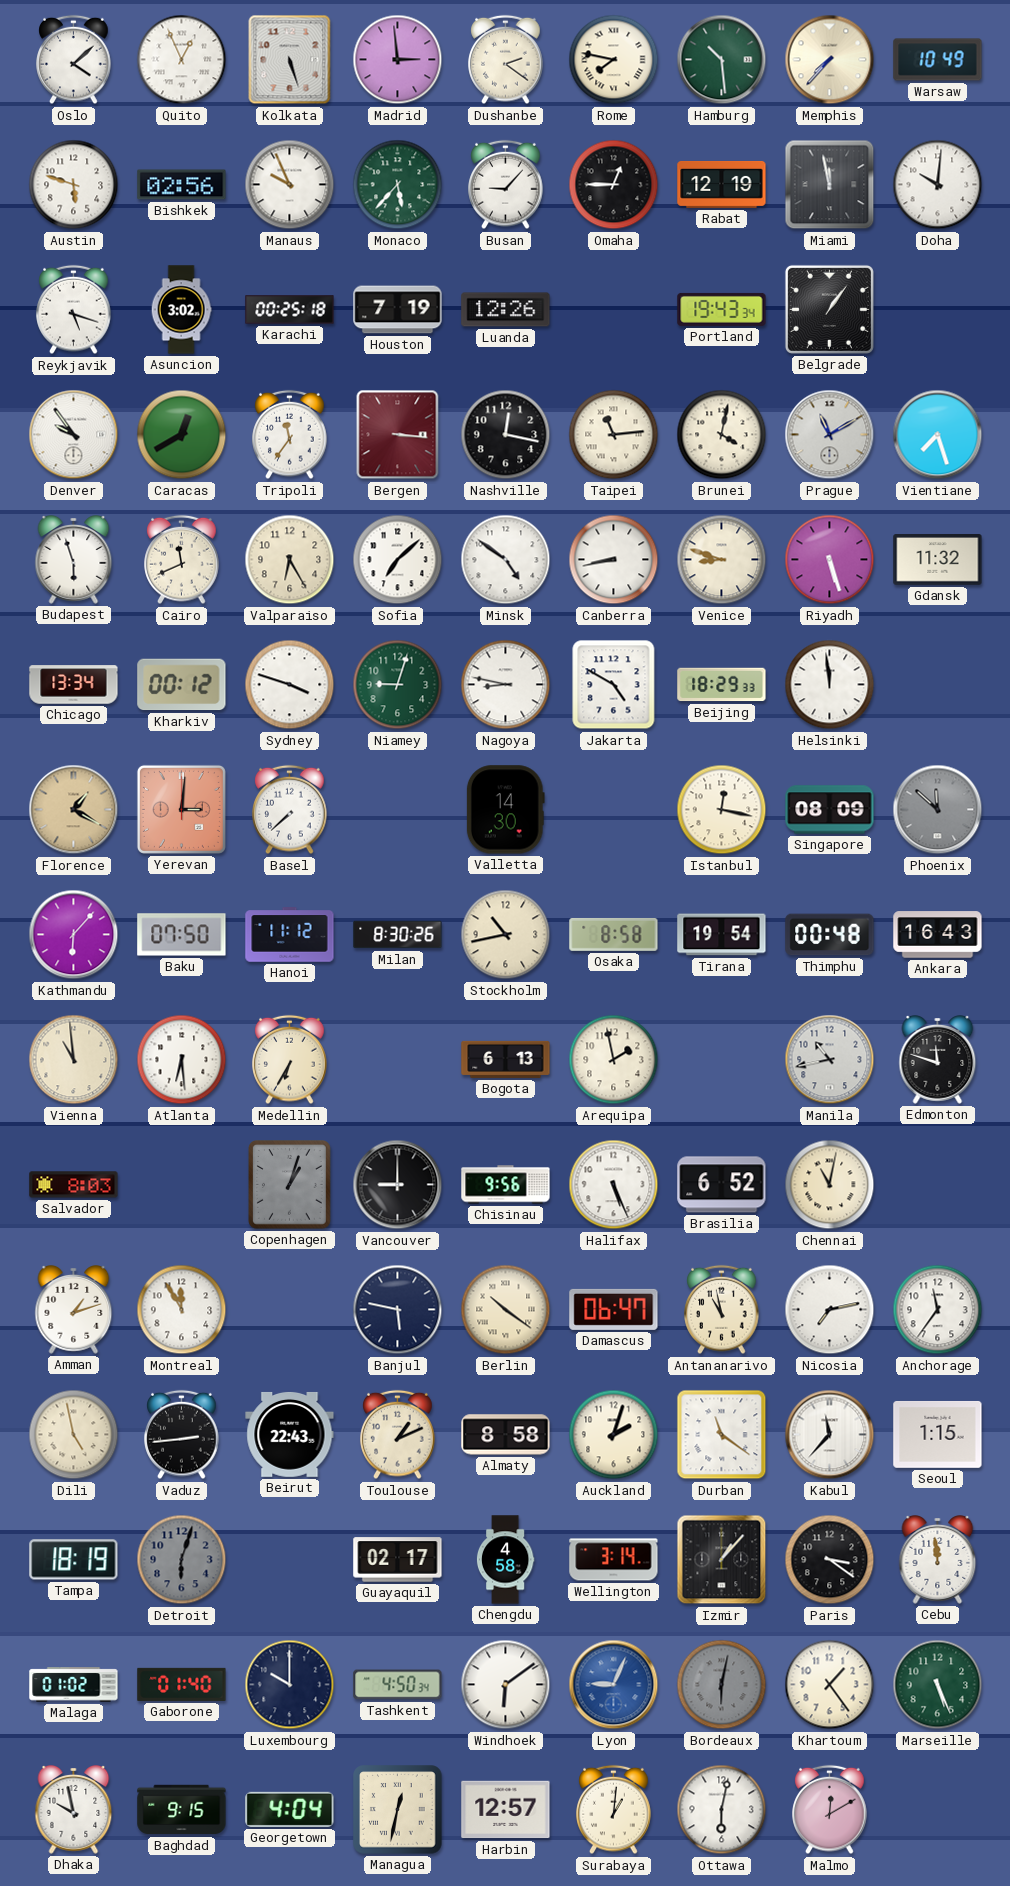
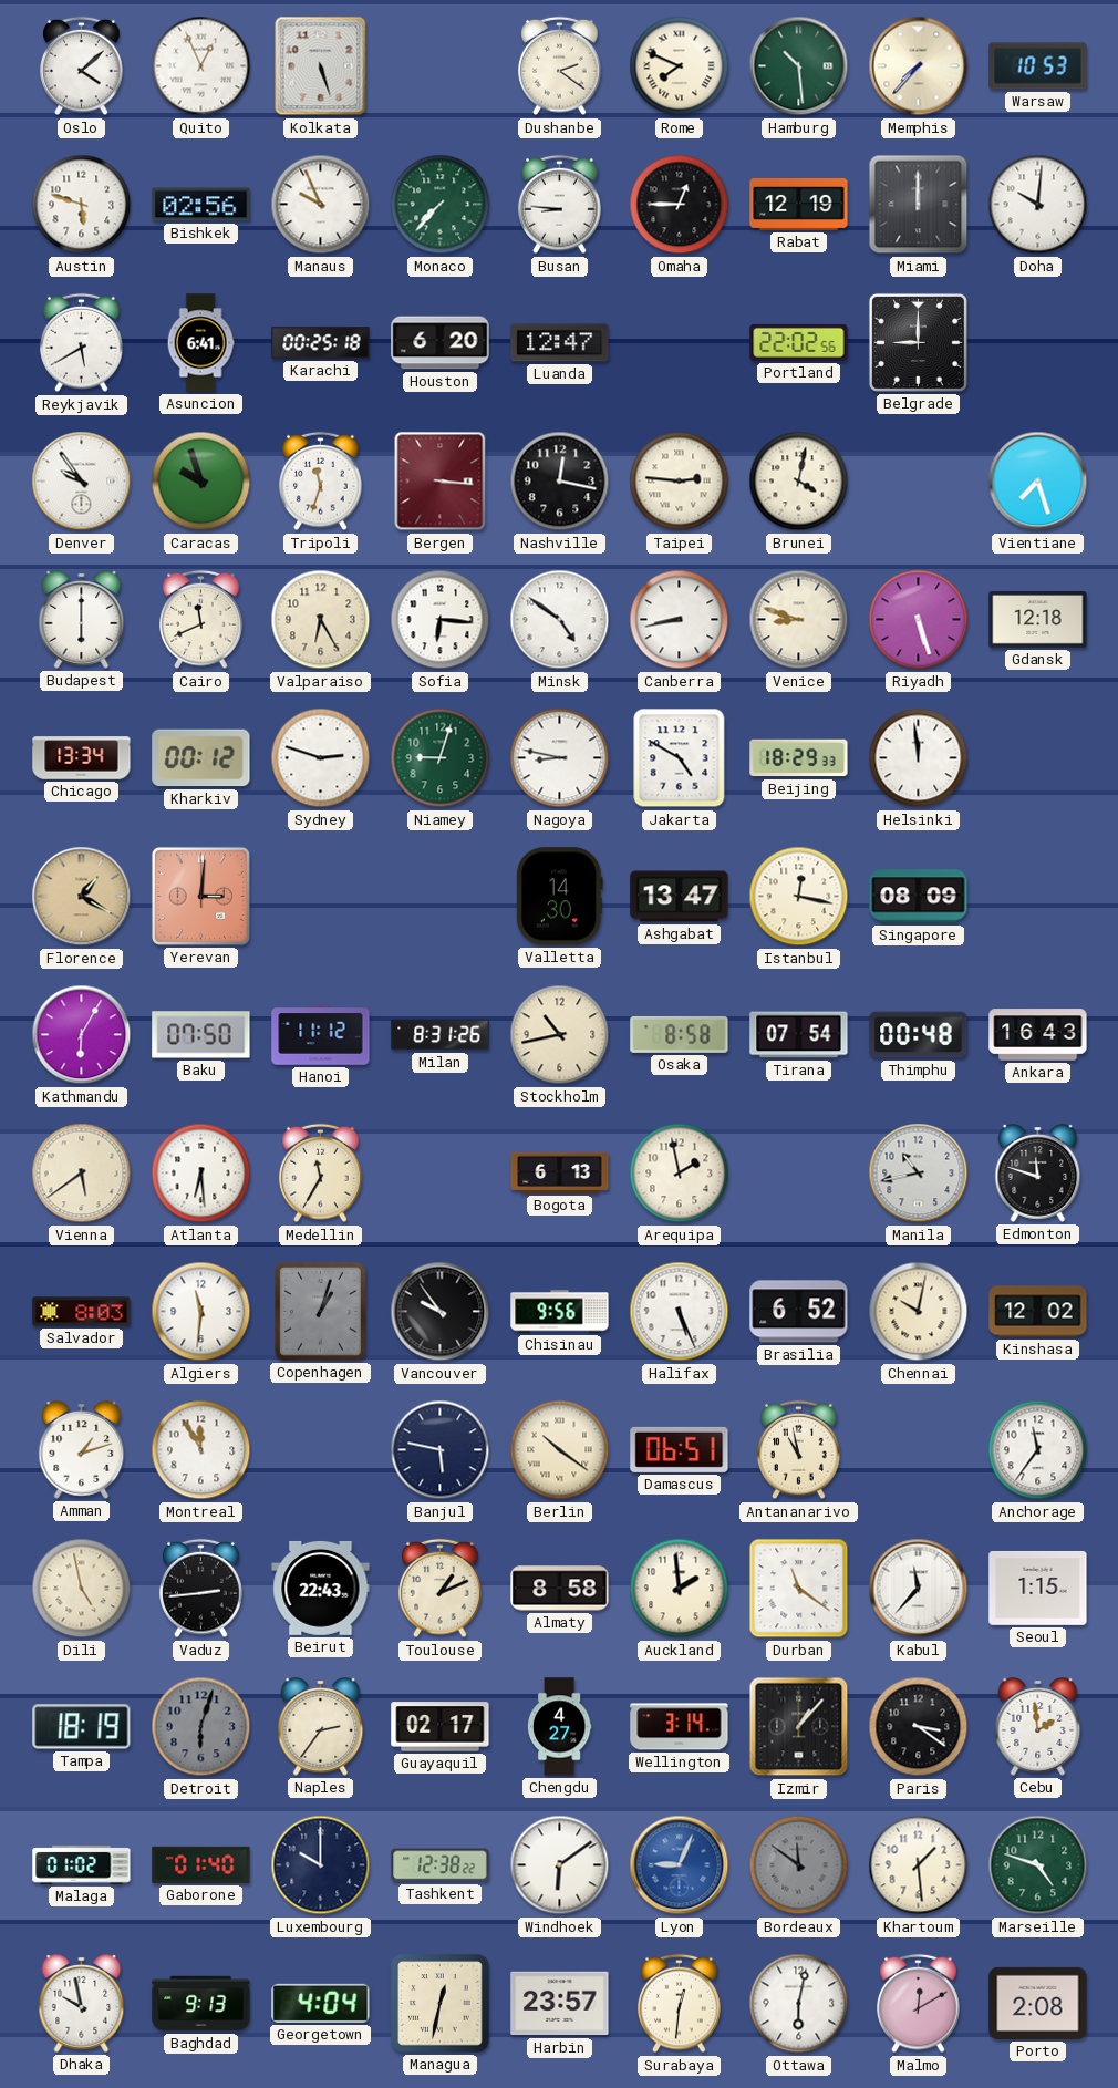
Madrid: 2:59 -> none
Rome: 7:47 -> 7:49
Warsaw: 10:49 -> 10:53
Monaco: 5:37 -> 7:37
Busan: 9:07 -> 8:46
Miami: 11:58 -> 12:00
Reykjavik: 5:18 -> 5:40
Asuncion: 3:02 -> 6:41
Houston: 7:19 -> 6:20
Luanda: 12:26 -> 12:47
Portland: 19:43 -> 22:02
Belgrade: 1:06 -> 9:00
Caracas: 12:40 -> 9:57
Tripoli: 11:36 -> 11:33
Taipei: 11:14 -> 2:46
Prague: 11:10 -> none
Budapest: 5:57 -> 6:00
Sofia: 7:08 -> 6:16
Gdansk: 11:32 -> 12:18
Sydney: 3:48 -> 2:48
Basel: 7:38 -> none
Ashgabat: none -> 13:47
Phoenix: 11:52 -> none
Kathmandu: 6:07 -> 6:05
Milan: 8:30 -> 8:31
Tirana: 19:54 -> 07:54
Vienna: 10:59 -> 5:39
Medellin: 6:35 -> 11:35
Algiers: none -> 11:31
Vancouver: 9:00 -> 9:54
Chennai: 11:02 -> 10:02
Kinshasa: none -> 12:02
Damascus: 06:47 -> 06:51
Nicosia: 7:13 -> none
Auckland: 2:03 -> 1:59
Naples: none -> 2:36
Chengdu: 4:58 -> 4:27
Cebu: 11:59 -> 1:59
Tashkent: 4:50 -> 12:38
Bordeaux: 6:02 -> 11:51
Khartoum: 1:24 -> 1:29
Marseille: 5:26 -> 4:48
Baghdad: 9:15 -> 9:13
Harbin: 12:57 -> 23:57
Surabaya: 1:01 -> 12:31
Porto: none -> 2:08
